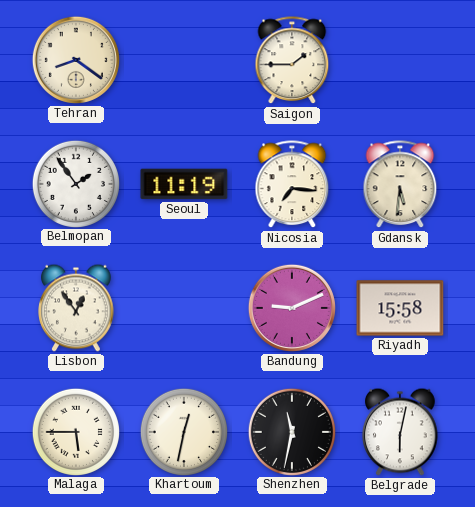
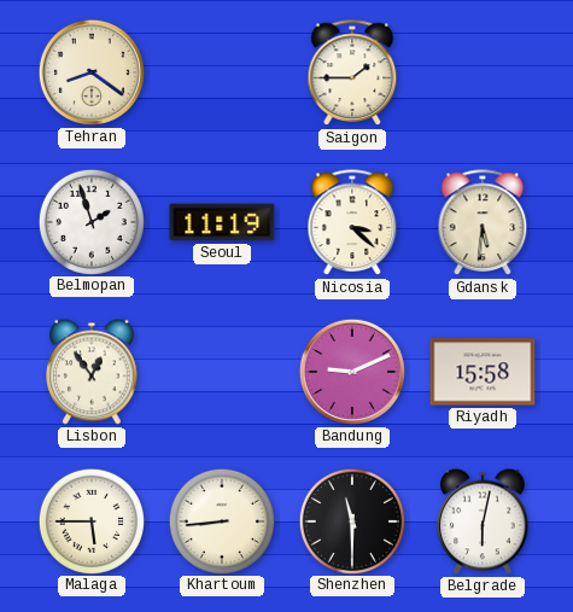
Belmopan: 1:54 -> 1:57
Nicosia: 7:16 -> 3:22
Khartoum: 12:32 -> 8:44
Shenzhen: 11:32 -> 11:30
